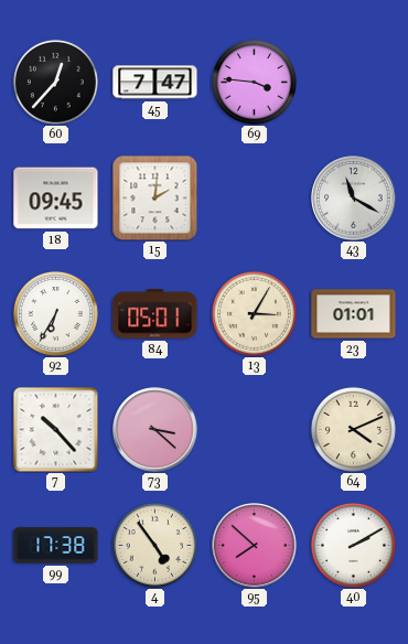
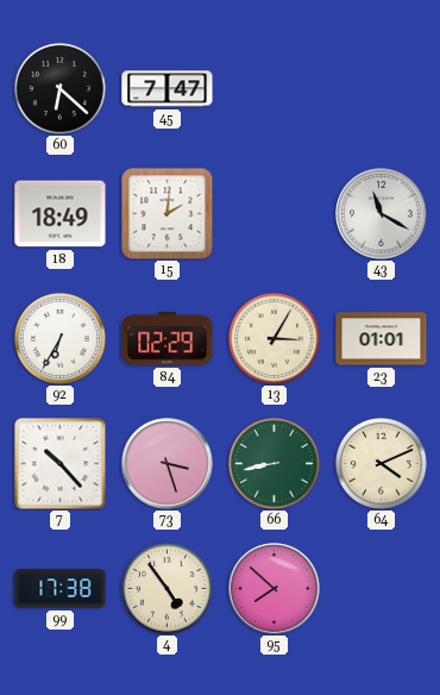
60: 12:37 -> 6:22
69: 3:46 -> none
18: 09:45 -> 18:49
84: 05:01 -> 02:29
73: 3:22 -> 3:27
66: none -> 8:43
40: 2:10 -> none
